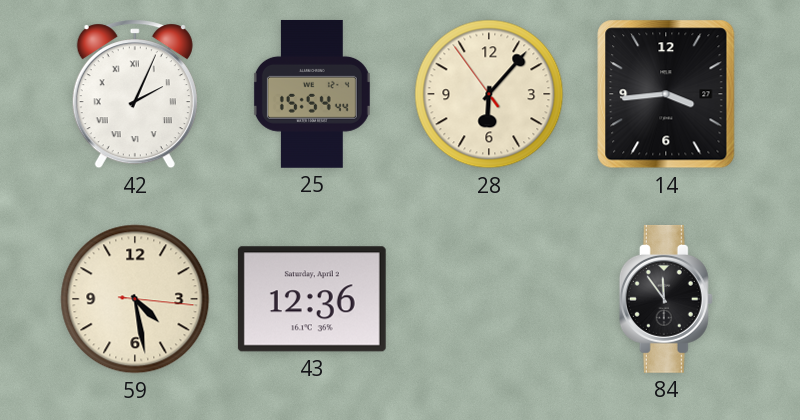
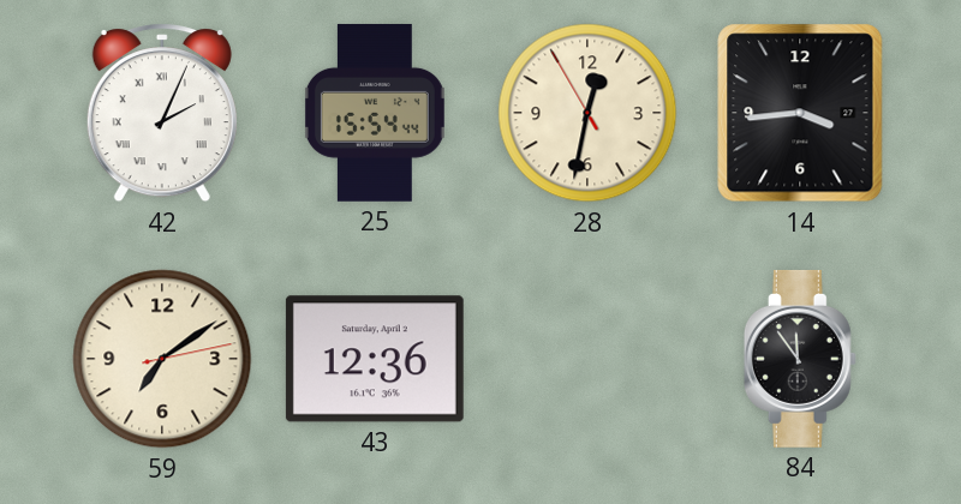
28: 6:06 -> 12:31
59: 4:28 -> 7:09
